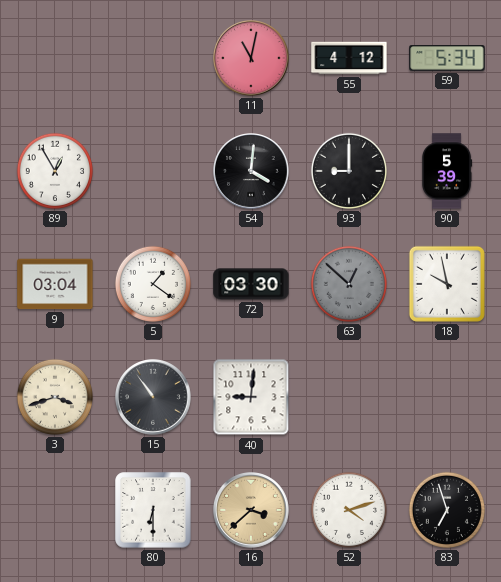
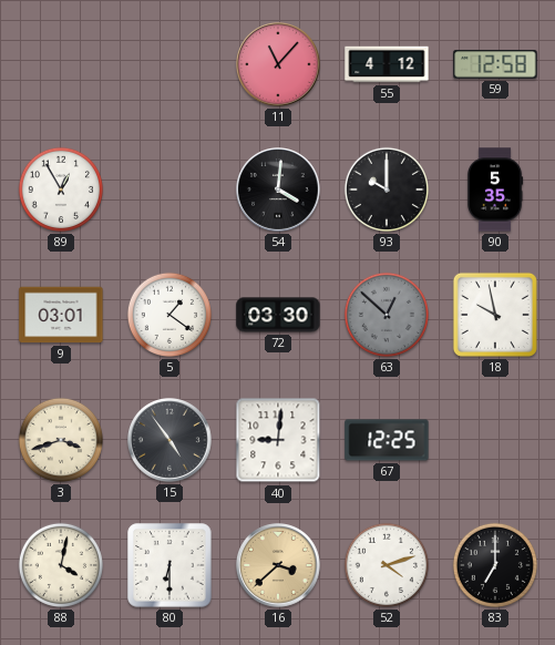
11: 11:02 -> 11:07
59: 5:34 -> 12:58
93: 9:00 -> 10:00
90: 5:39 -> 5:35
9: 03:04 -> 03:01
15: 10:54 -> 4:54
67: none -> 12:25
88: none -> 4:02
83: 6:57 -> 7:00
